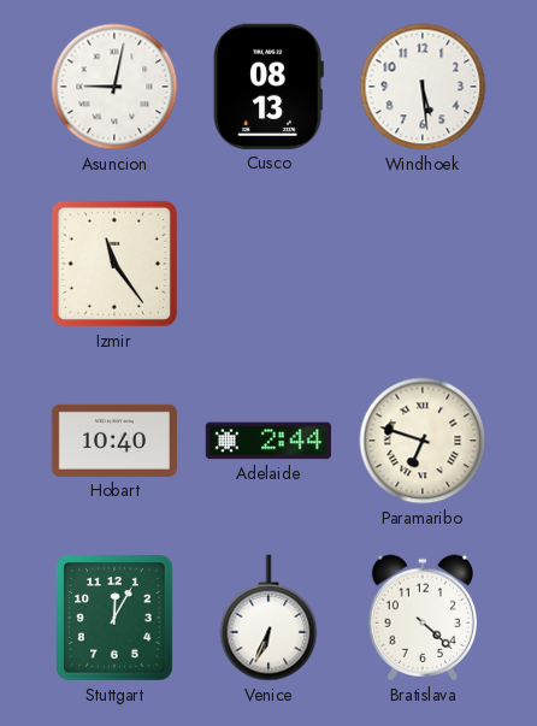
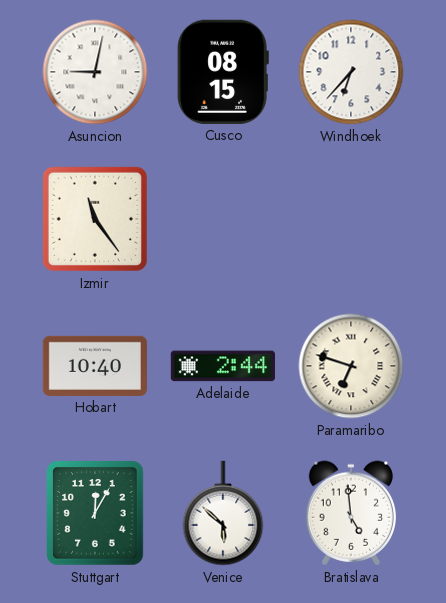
Cusco: 08:13 -> 08:15
Windhoek: 5:29 -> 6:37
Venice: 6:34 -> 5:52
Bratislava: 4:22 -> 4:59
